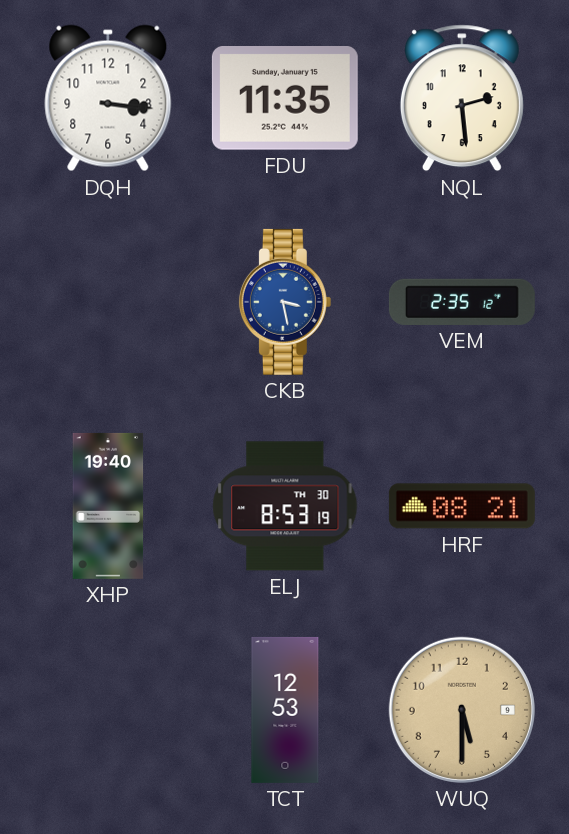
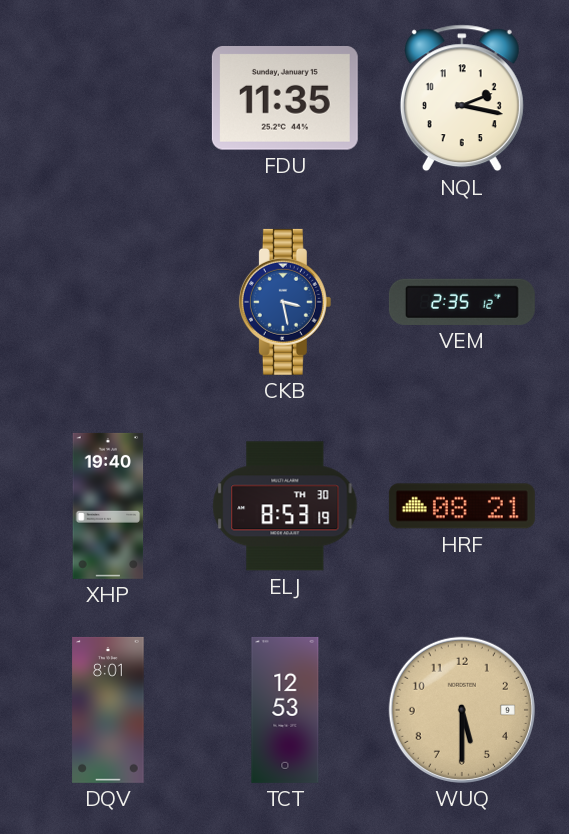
DQH: 3:16 -> none
NQL: 2:29 -> 2:17
DQV: none -> 8:01
